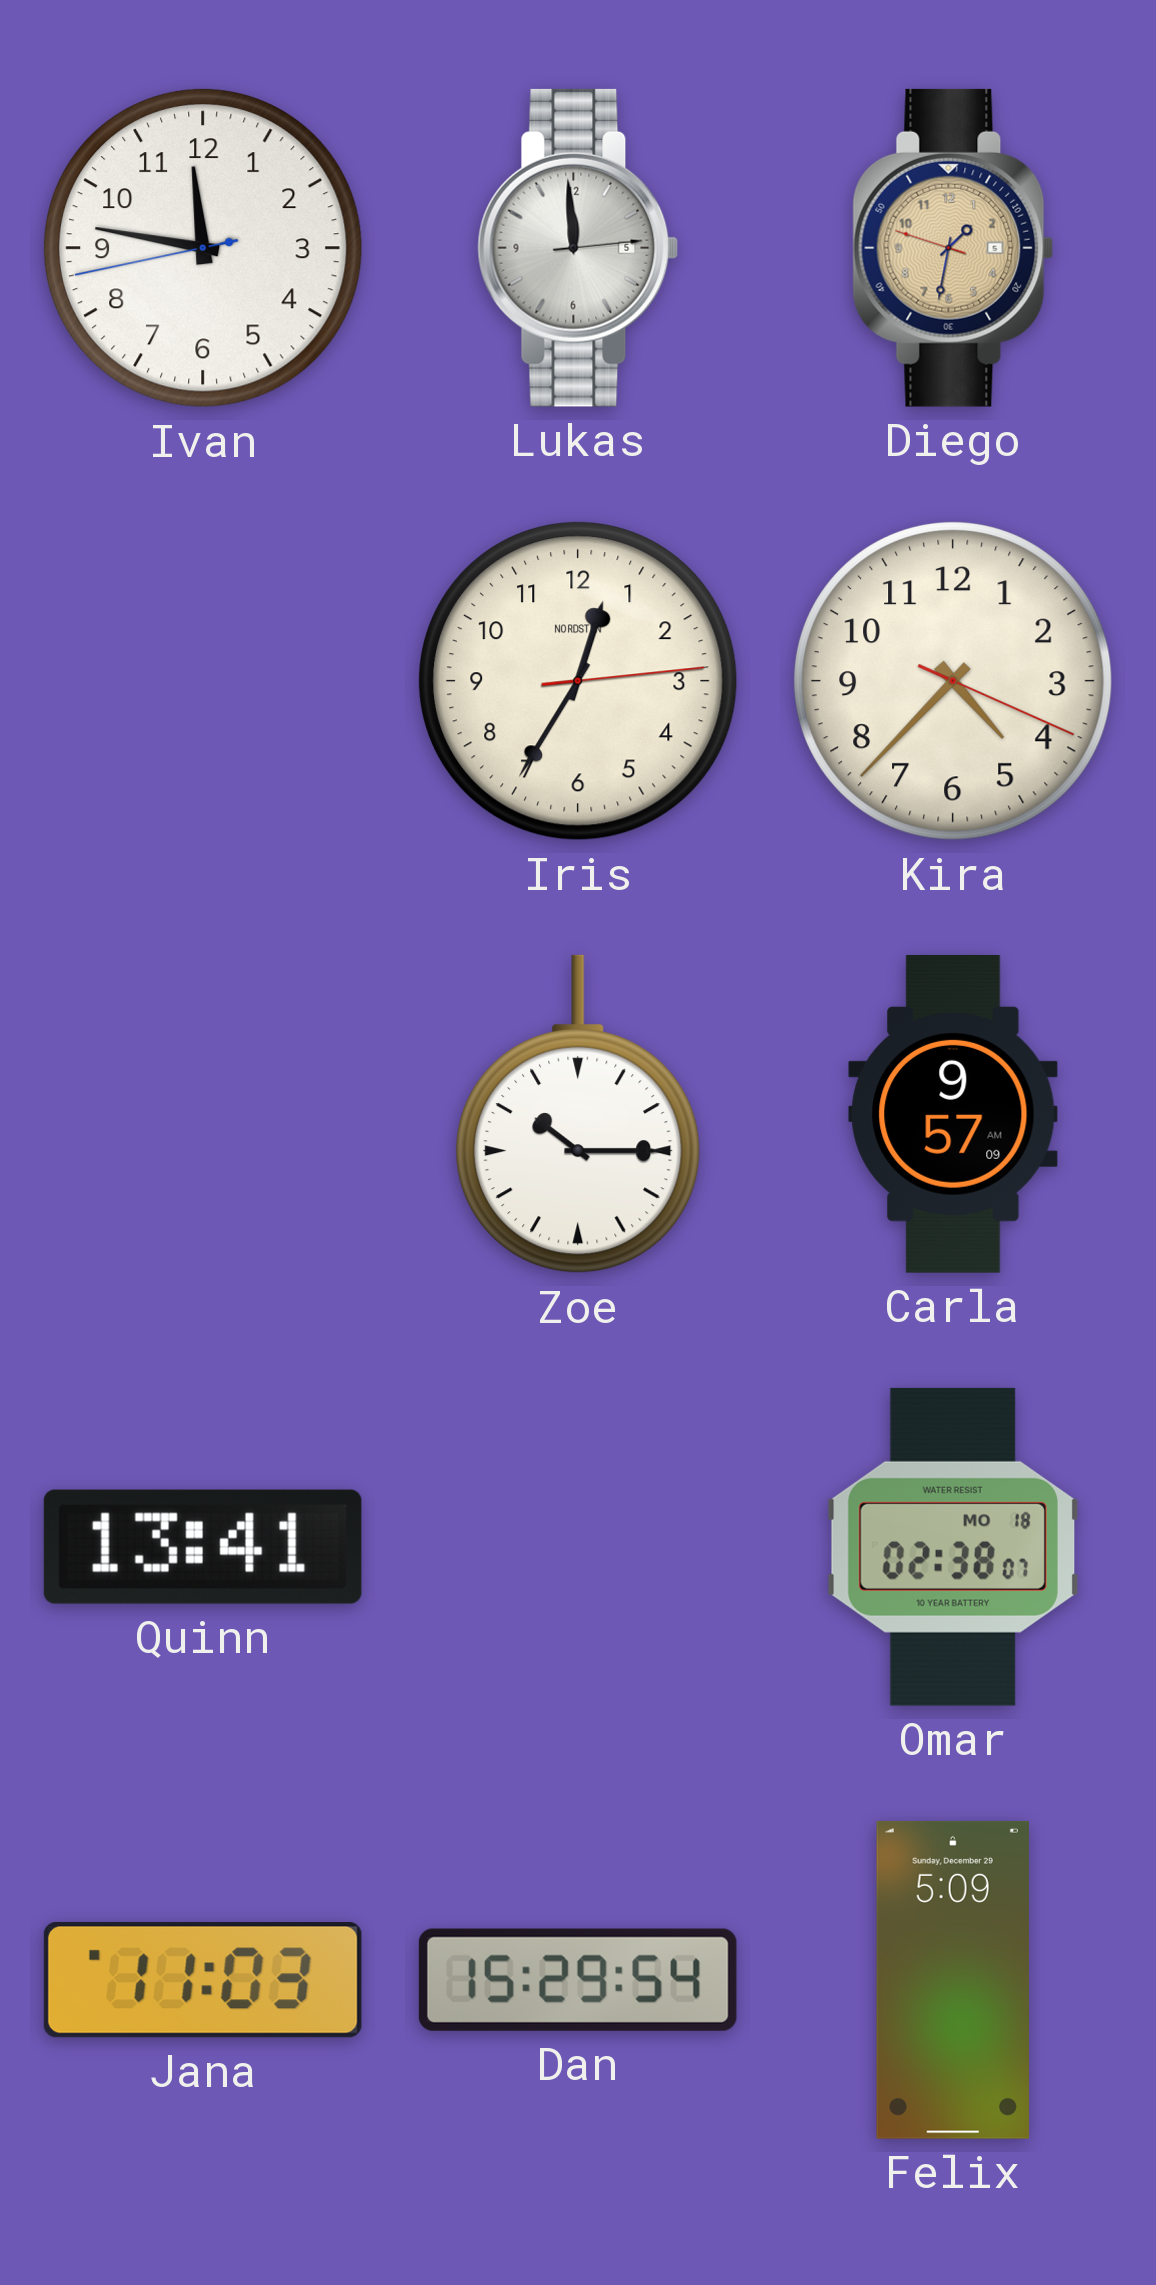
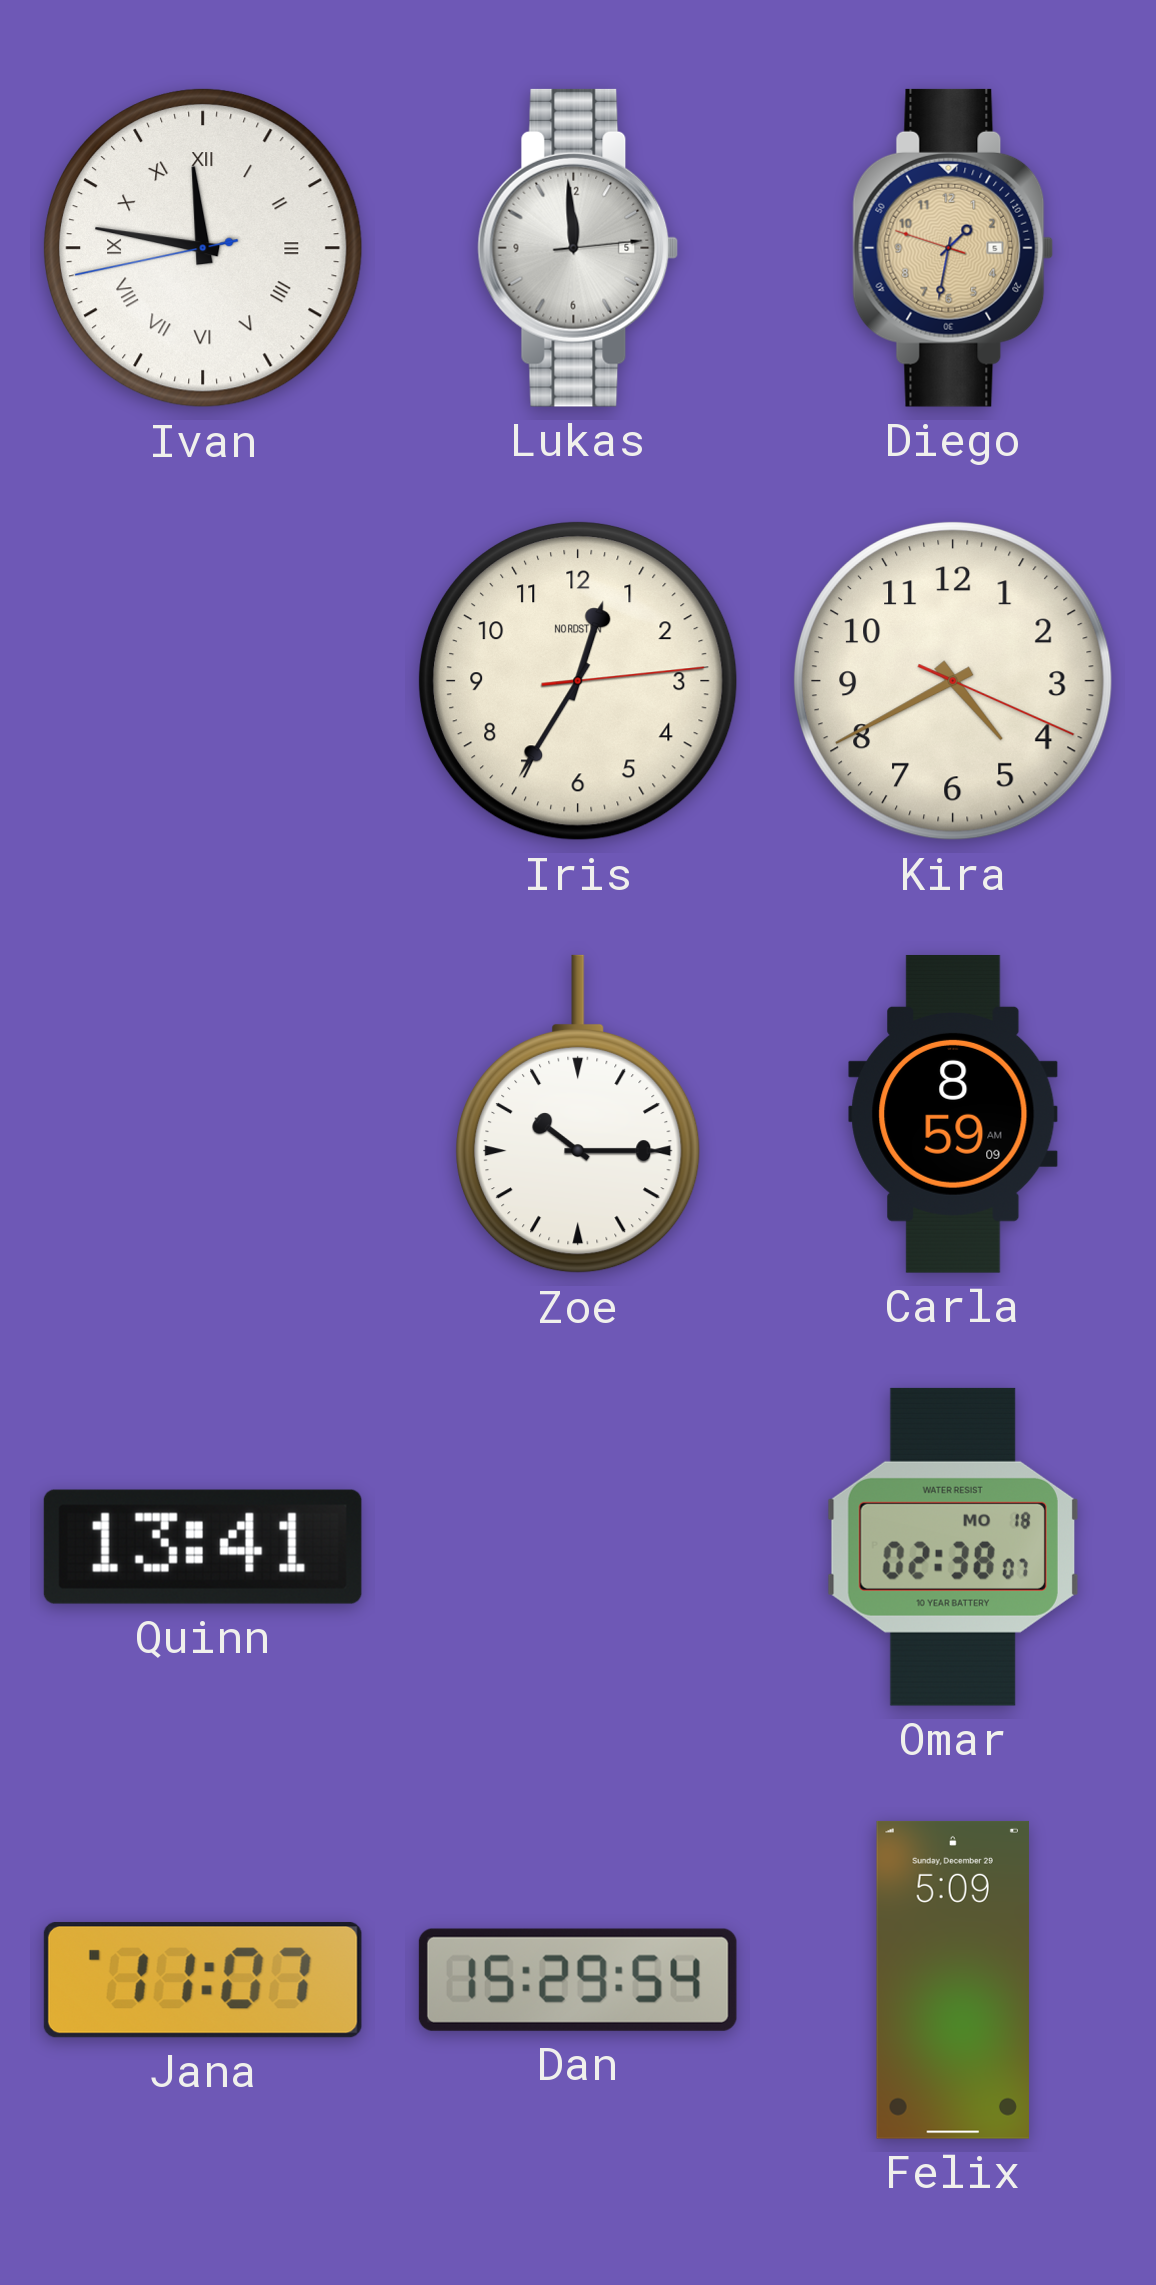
Ivan numerals: Arabic -> Roman
Kira: 4:37 -> 4:40
Carla: 9:57 -> 8:59
Jana: 11:03 -> 11:07
